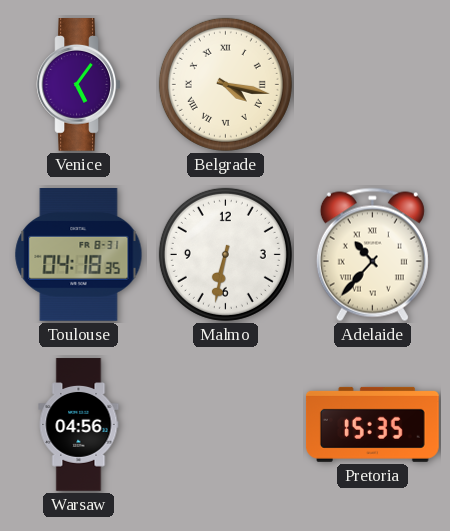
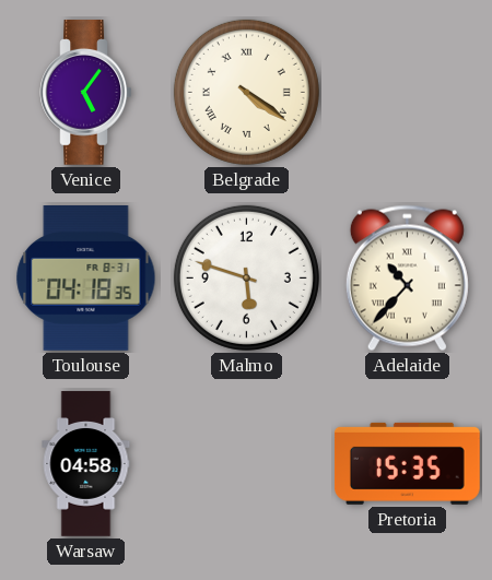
Belgrade: 4:17 -> 4:21
Malmo: 6:32 -> 5:48
Warsaw: 04:56 -> 04:58
